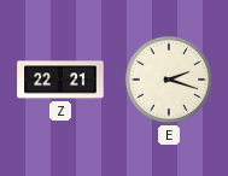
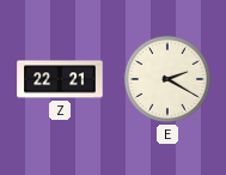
E: 2:18 -> 2:20
